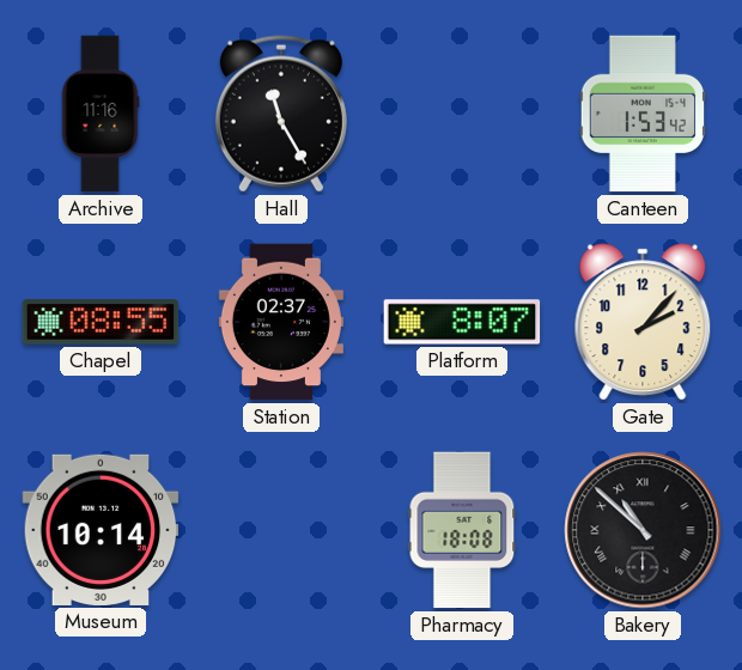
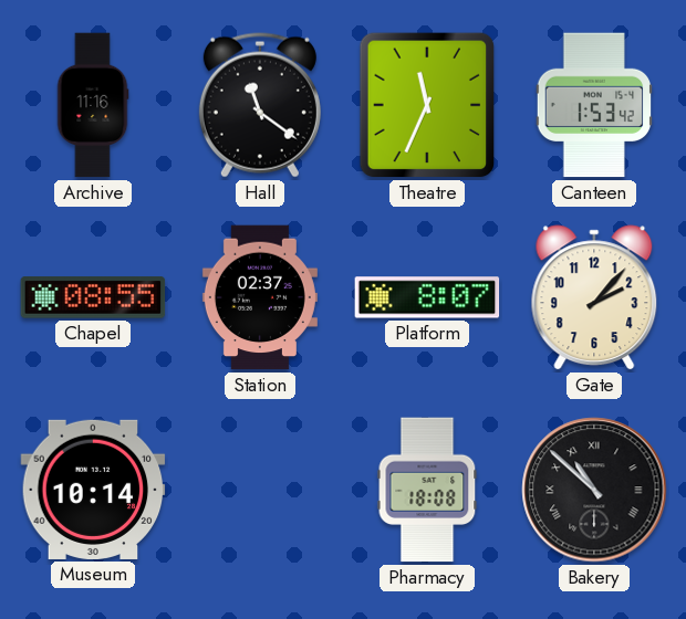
Hall: 11:25 -> 11:21
Theatre: none -> 11:34
